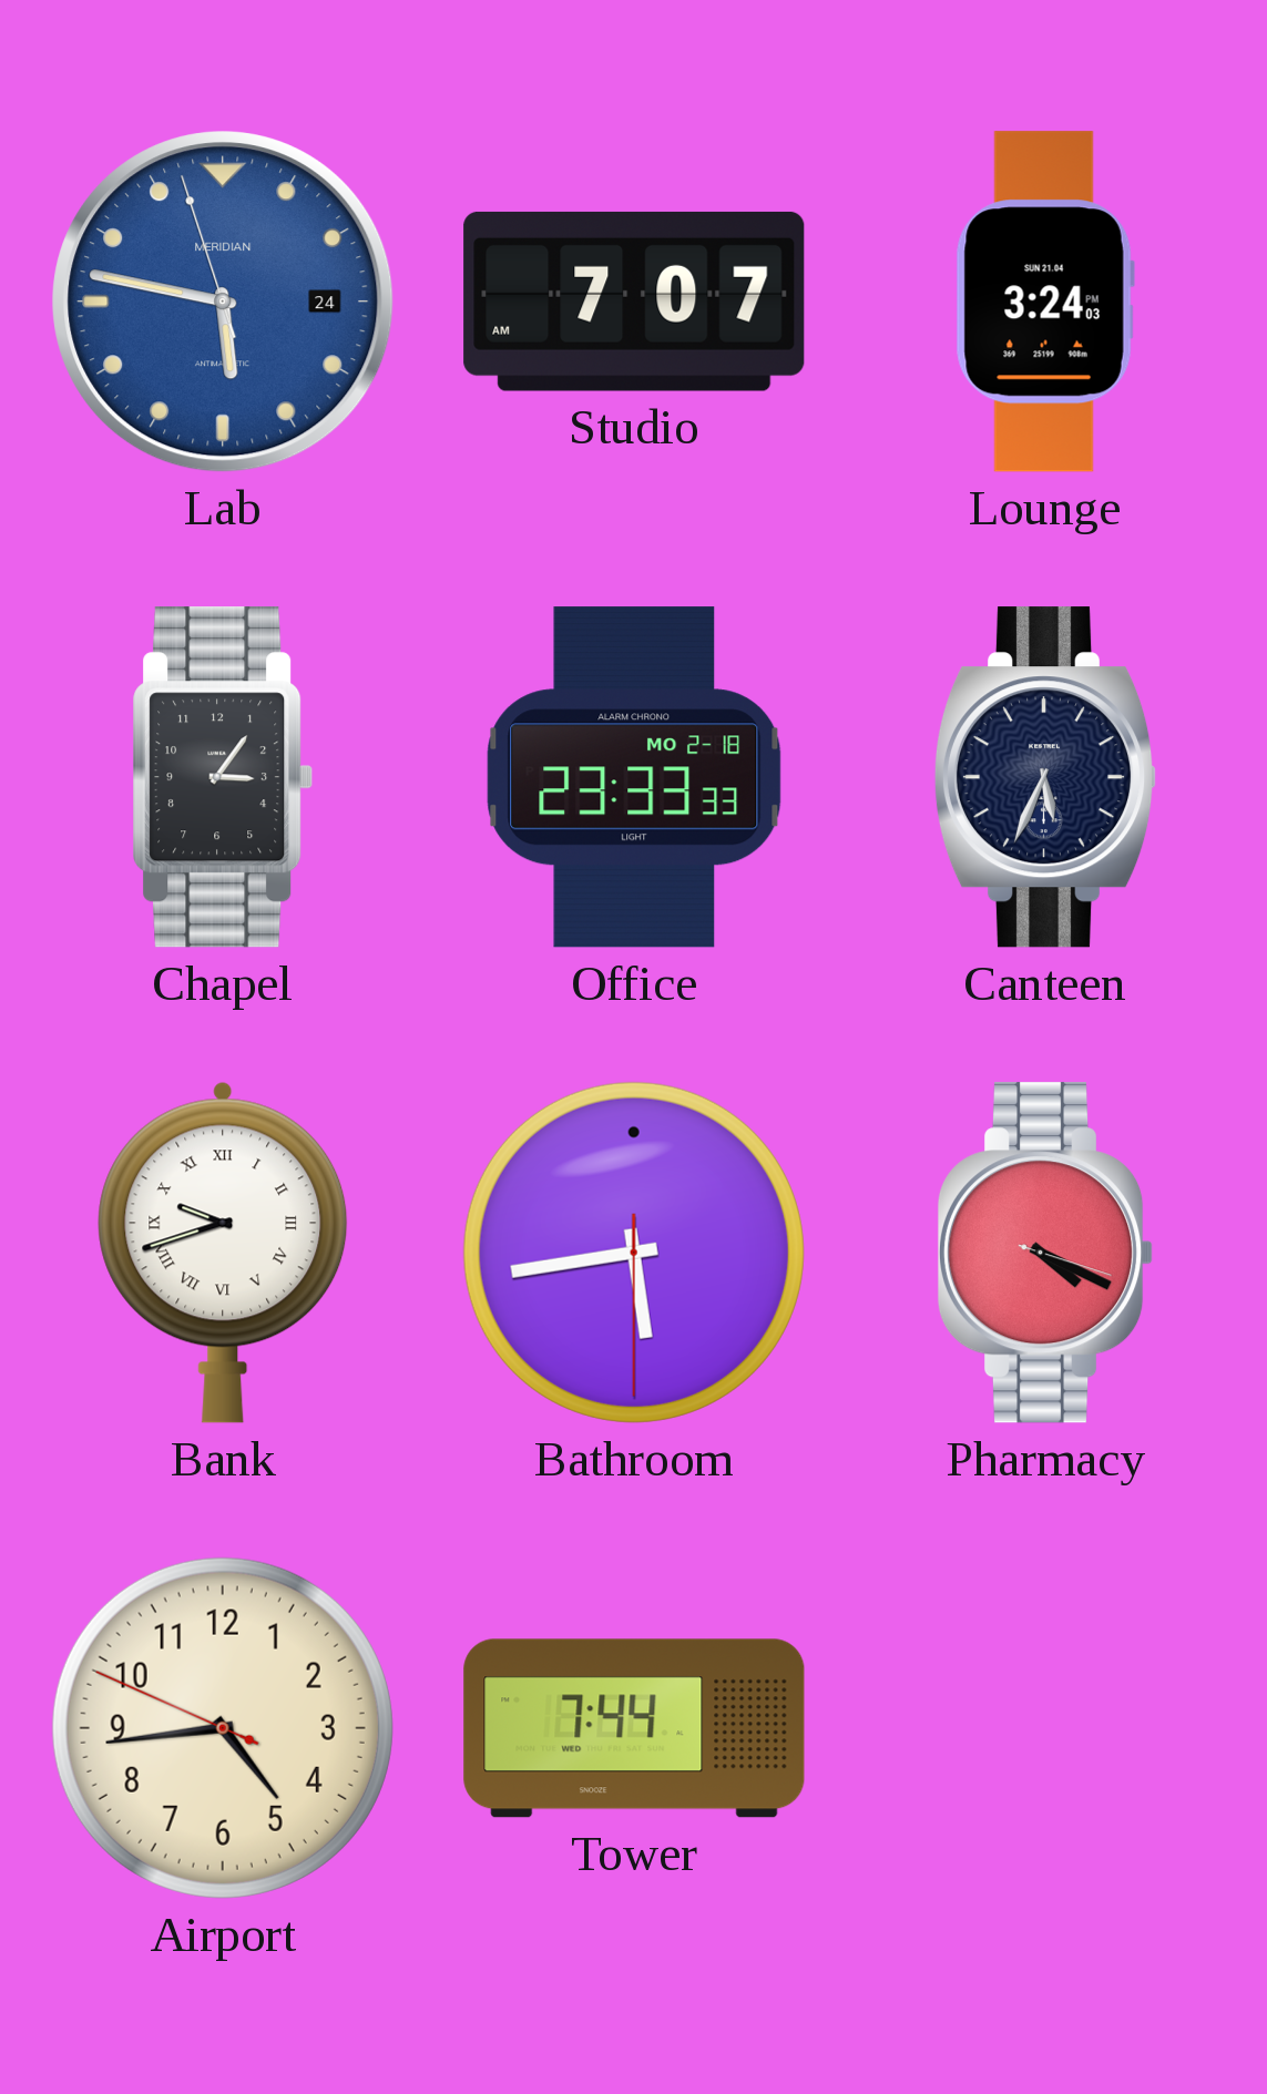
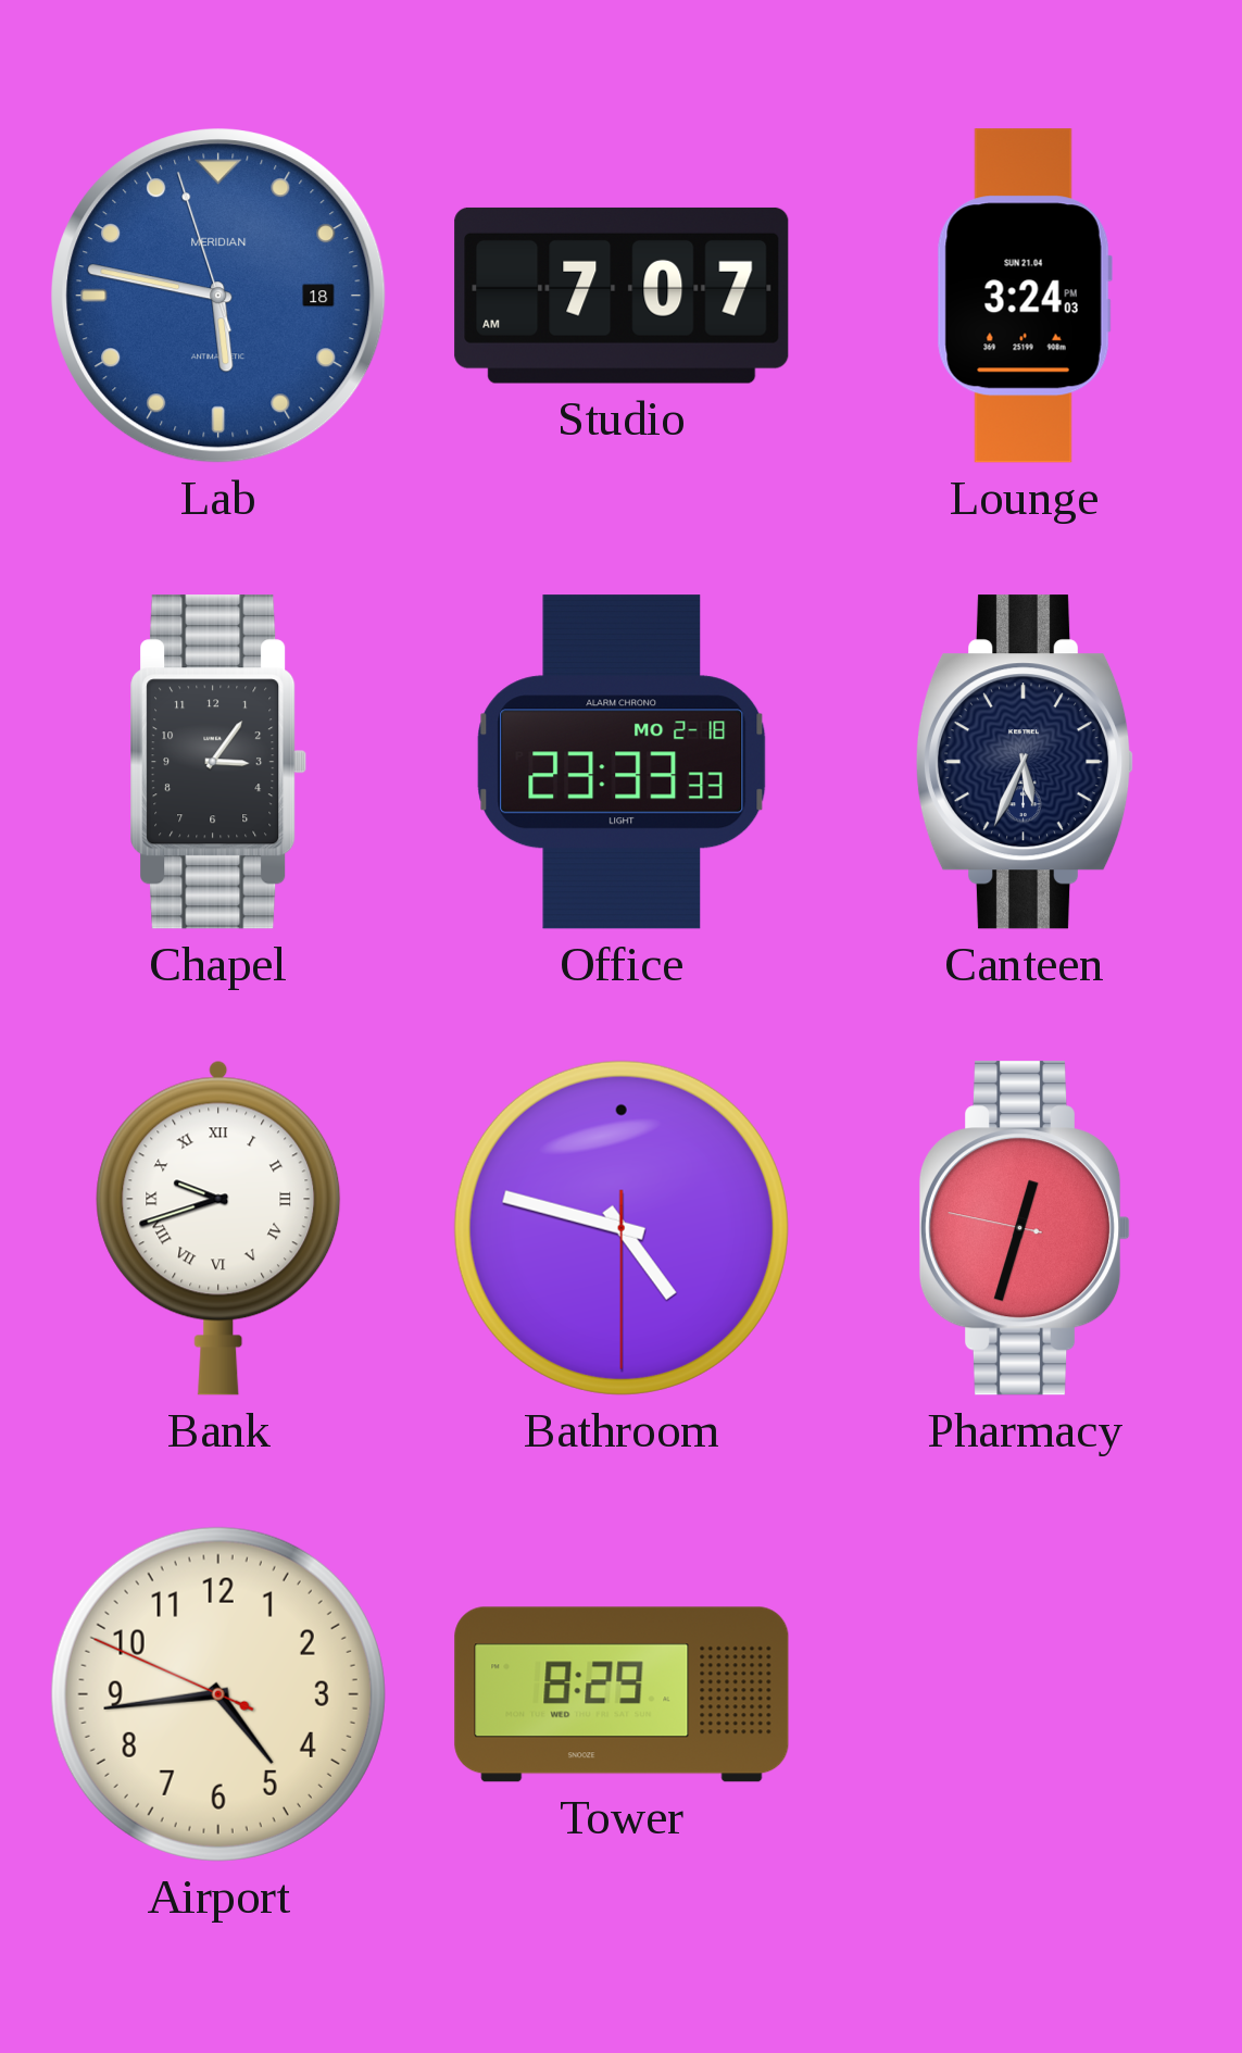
Lab date: 24 -> 18
Bathroom: 5:43 -> 4:47
Pharmacy: 4:19 -> 12:32
Tower: 7:44 -> 8:29
